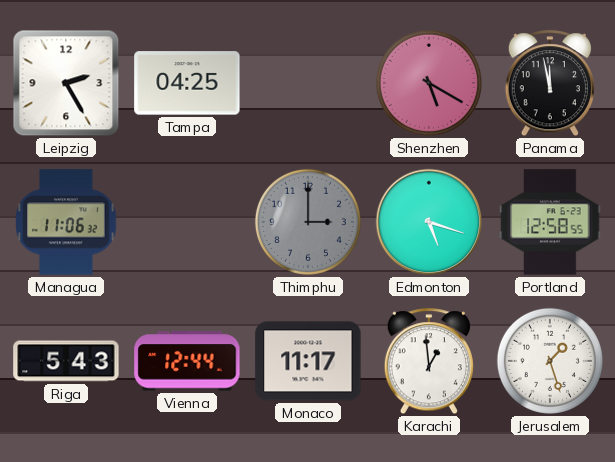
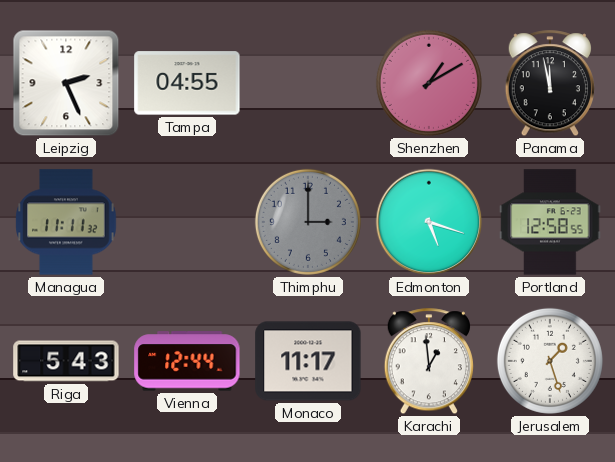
Leipzig: 2:25 -> 2:26
Tampa: 04:25 -> 04:55
Shenzhen: 5:20 -> 1:10
Managua: 11:06 -> 11:11
